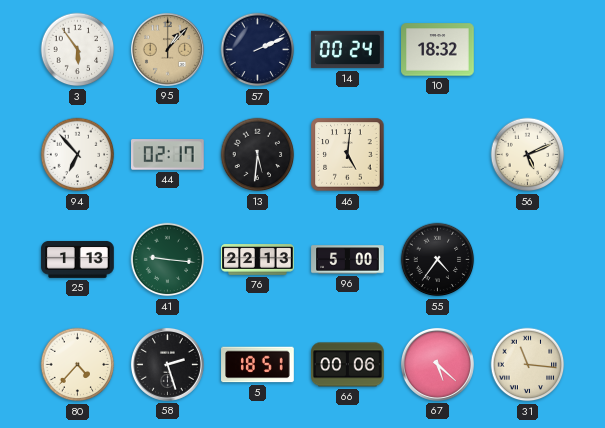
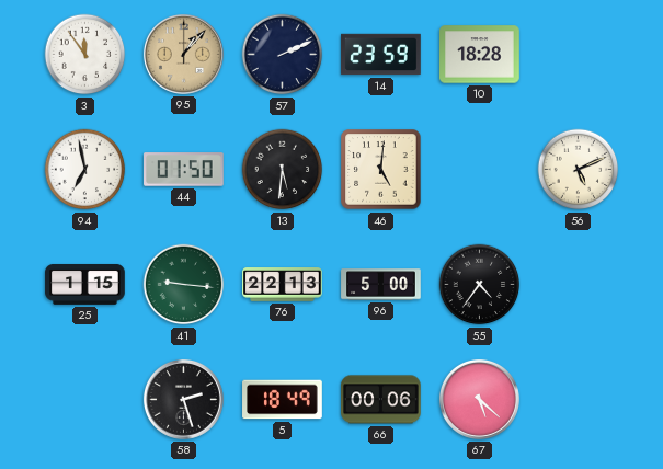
3: 5:54 -> 11:54
14: 00:24 -> 23:59
10: 18:32 -> 18:28
94: 6:53 -> 6:58
44: 02:17 -> 01:50
25: 1:13 -> 1:15
80: 4:37 -> none
5: 18:51 -> 18:49
31: 11:16 -> none
